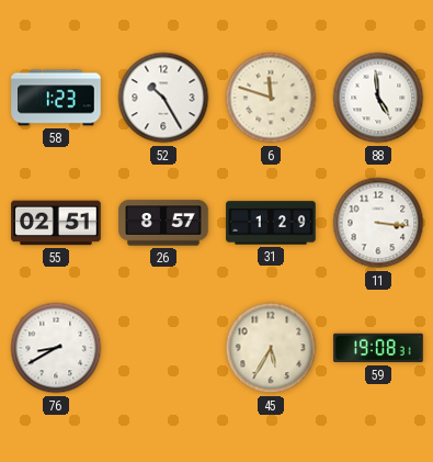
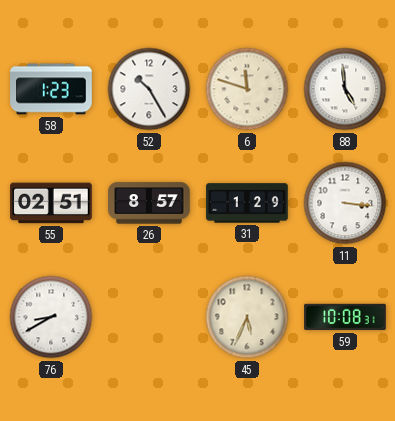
45: 5:35 -> 5:34
59: 19:08 -> 10:08
